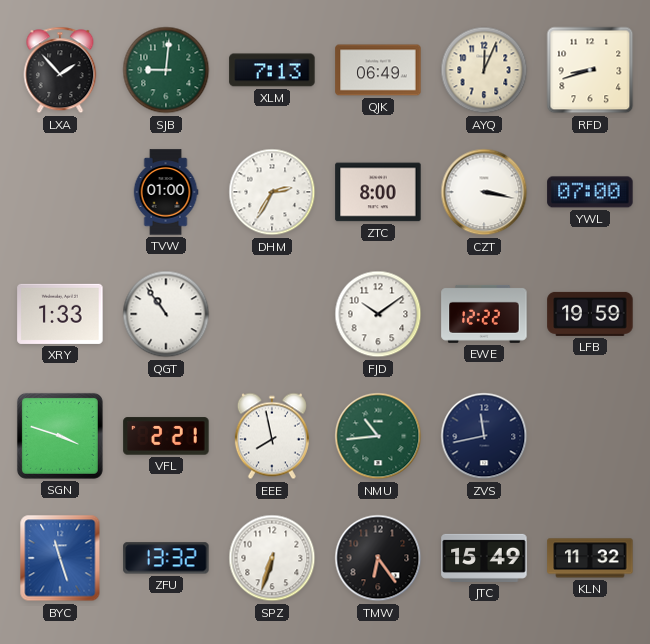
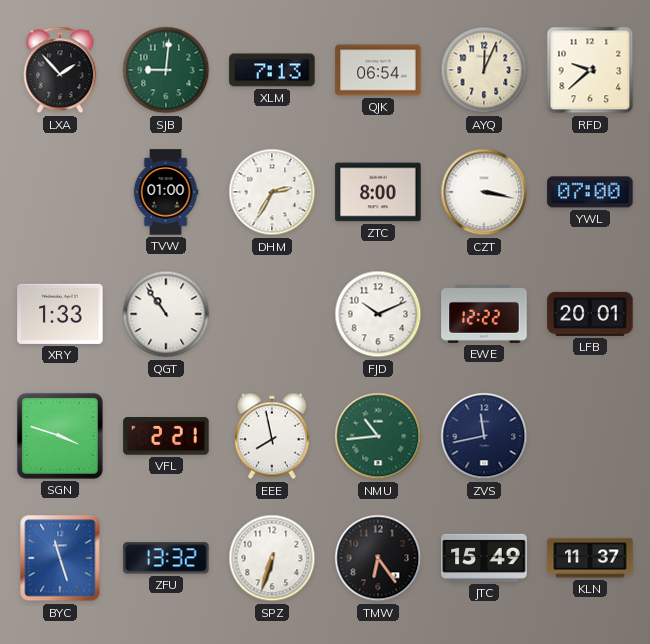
QJK: 06:49 -> 06:54
RFD: 8:42 -> 9:38
FJD: 10:09 -> 10:11
LFB: 19:59 -> 20:01
KLN: 11:32 -> 11:37
